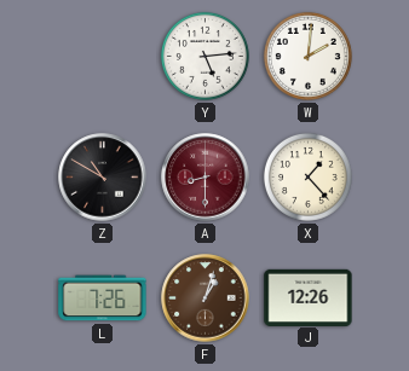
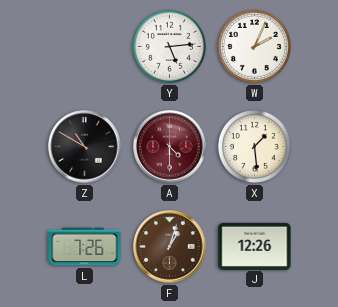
W: 2:01 -> 2:04
A: 8:30 -> 4:30
X: 1:23 -> 1:29
